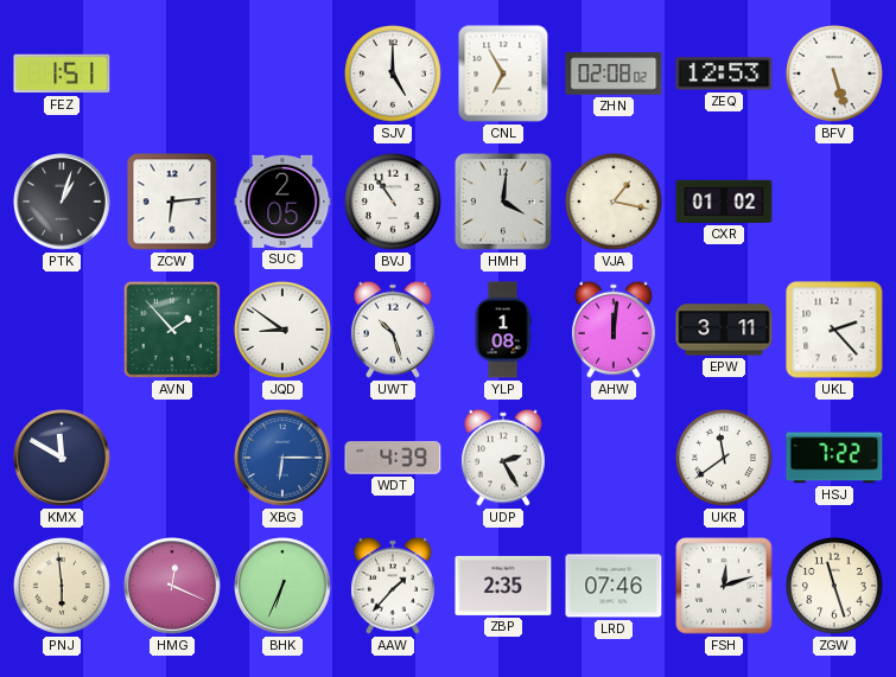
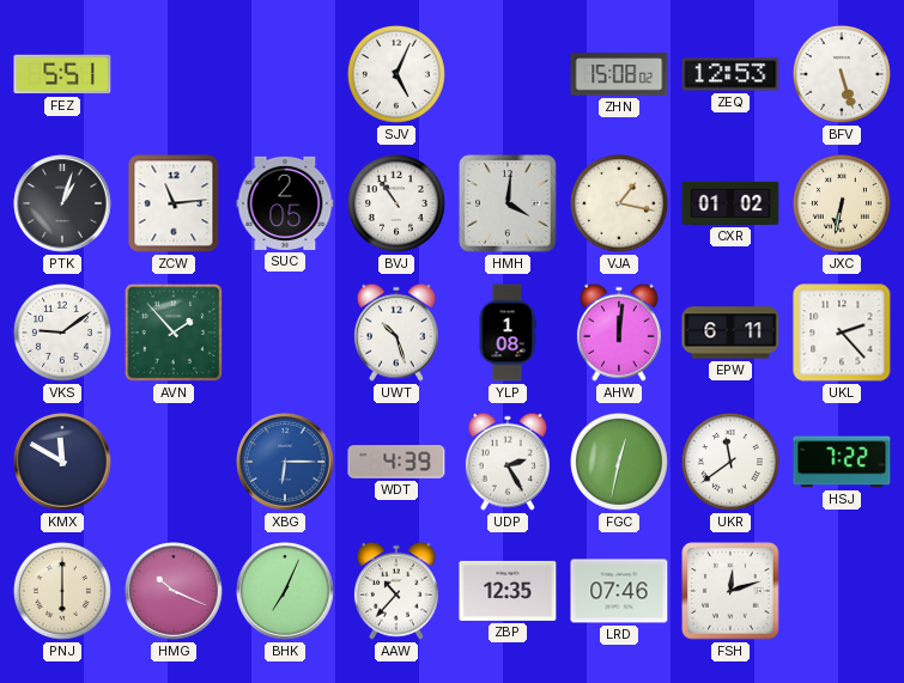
FEZ: 1:51 -> 5:51
SJV: 5:00 -> 5:04
CNL: 6:55 -> none
ZHN: 02:08 -> 15:08
ZCW: 6:14 -> 11:14
JXC: none -> 6:32
VKS: none -> 9:09
JQD: 8:51 -> none
EPW: 3:11 -> 6:11
FGC: none -> 12:32
PNJ: 5:59 -> 6:00
HMG: 12:19 -> 10:19
BHK: 6:34 -> 7:04
AAW: 1:37 -> 10:37
ZBP: 2:35 -> 12:35
ZGW: 11:27 -> none
